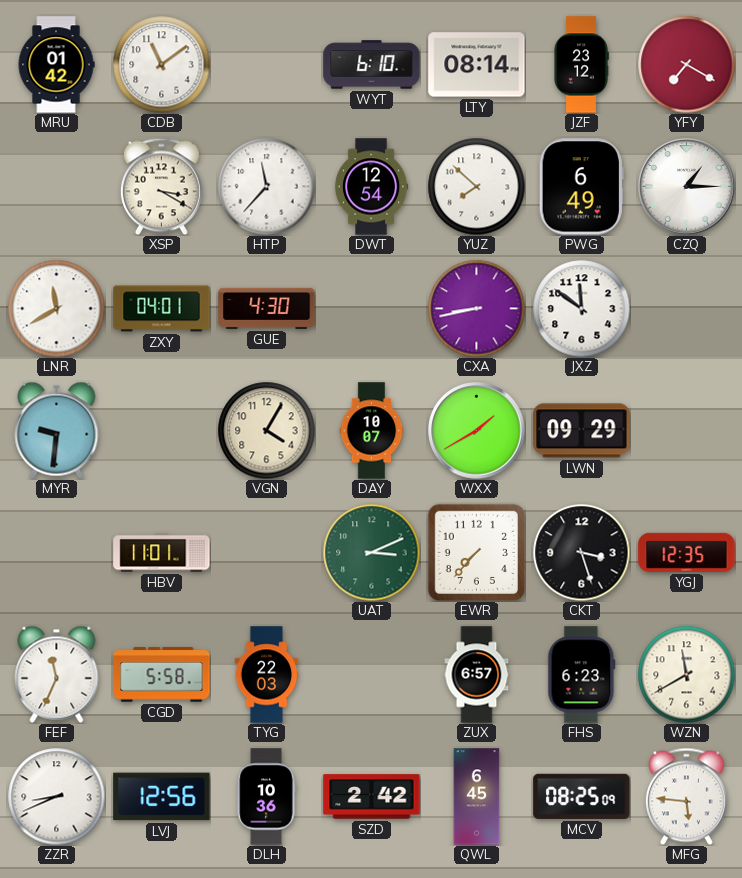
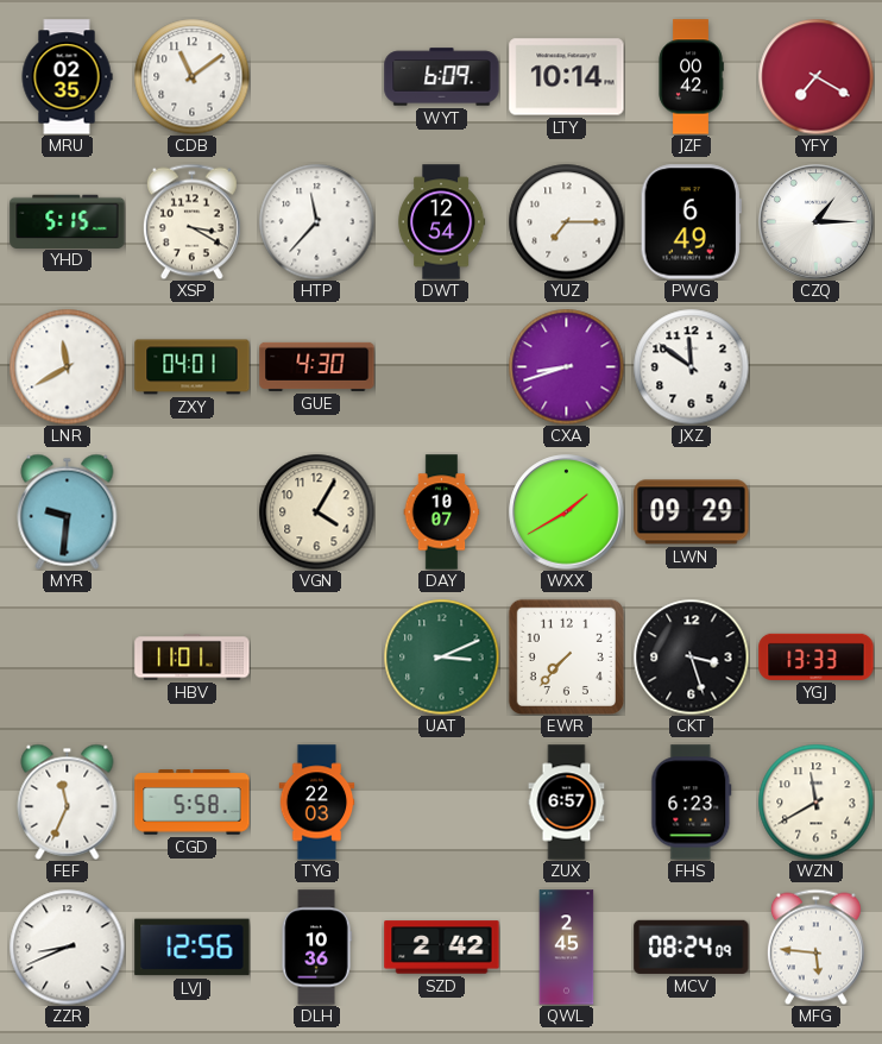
MRU: 01:42 -> 02:35
WYT: 6:10 -> 6:09
LTY: 08:14 -> 10:14
JZF: 23:12 -> 00:42
YHD: none -> 5:15
YUZ: 7:52 -> 7:15
CXA: 8:43 -> 8:42
YGJ: 12:35 -> 13:33
QWL: 6:45 -> 2:45
MCV: 08:25 -> 08:24
